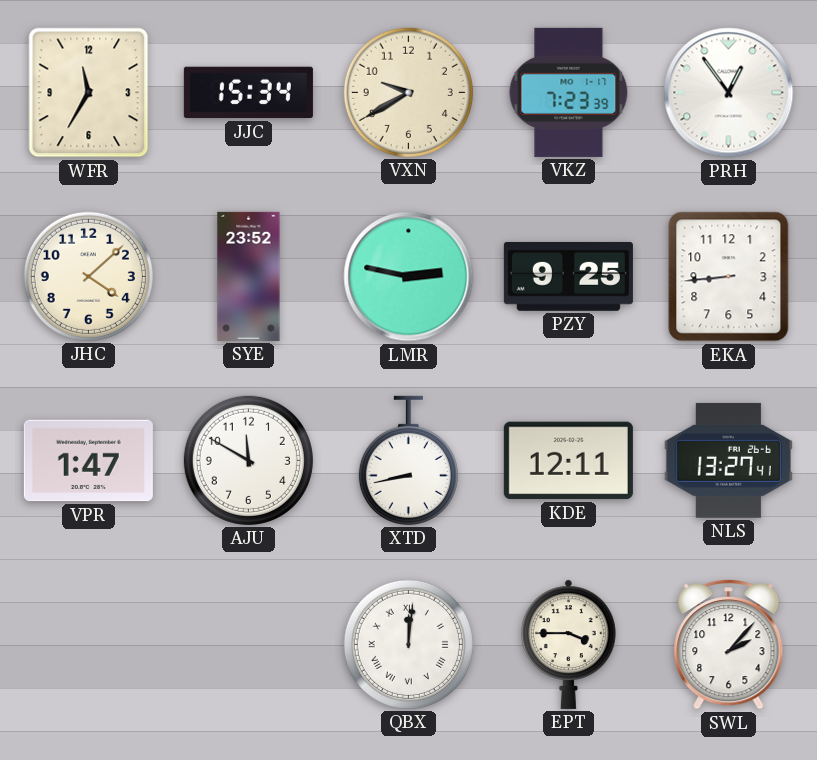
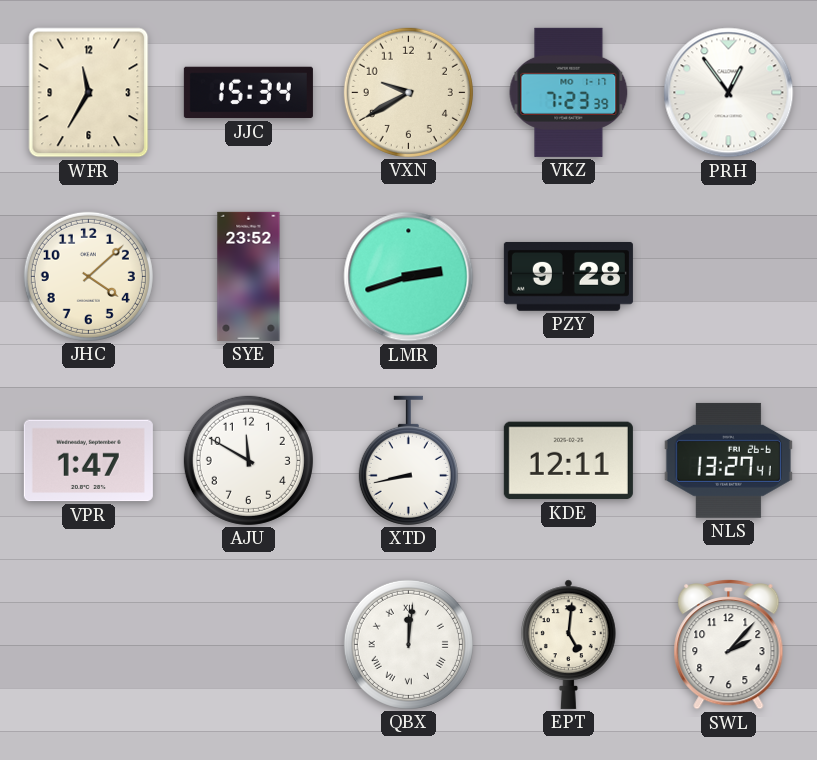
LMR: 2:47 -> 2:42
PZY: 9:25 -> 9:28
EKA: 8:44 -> none
EPT: 3:45 -> 5:01
